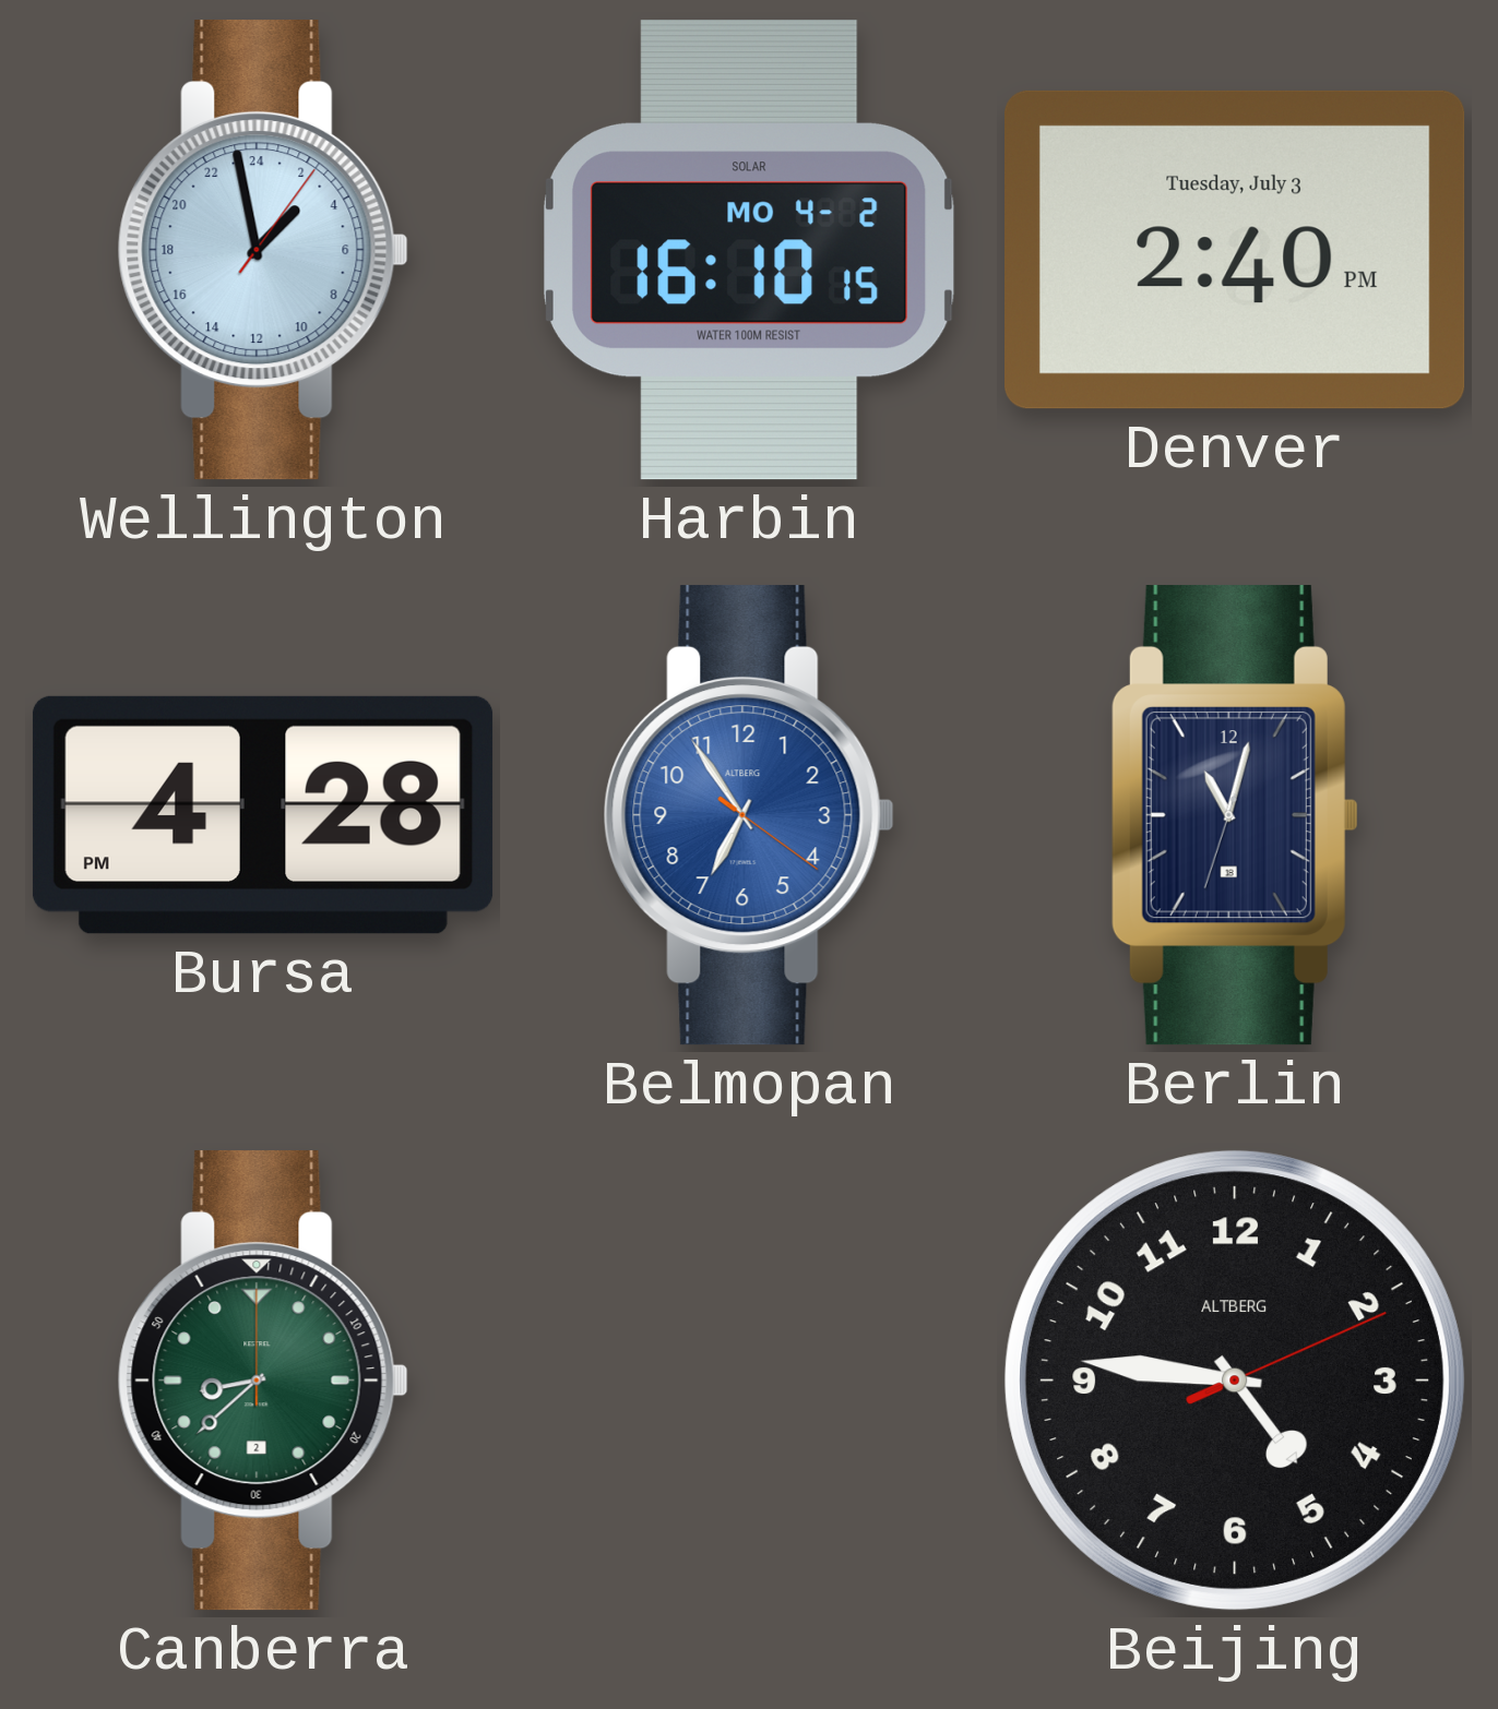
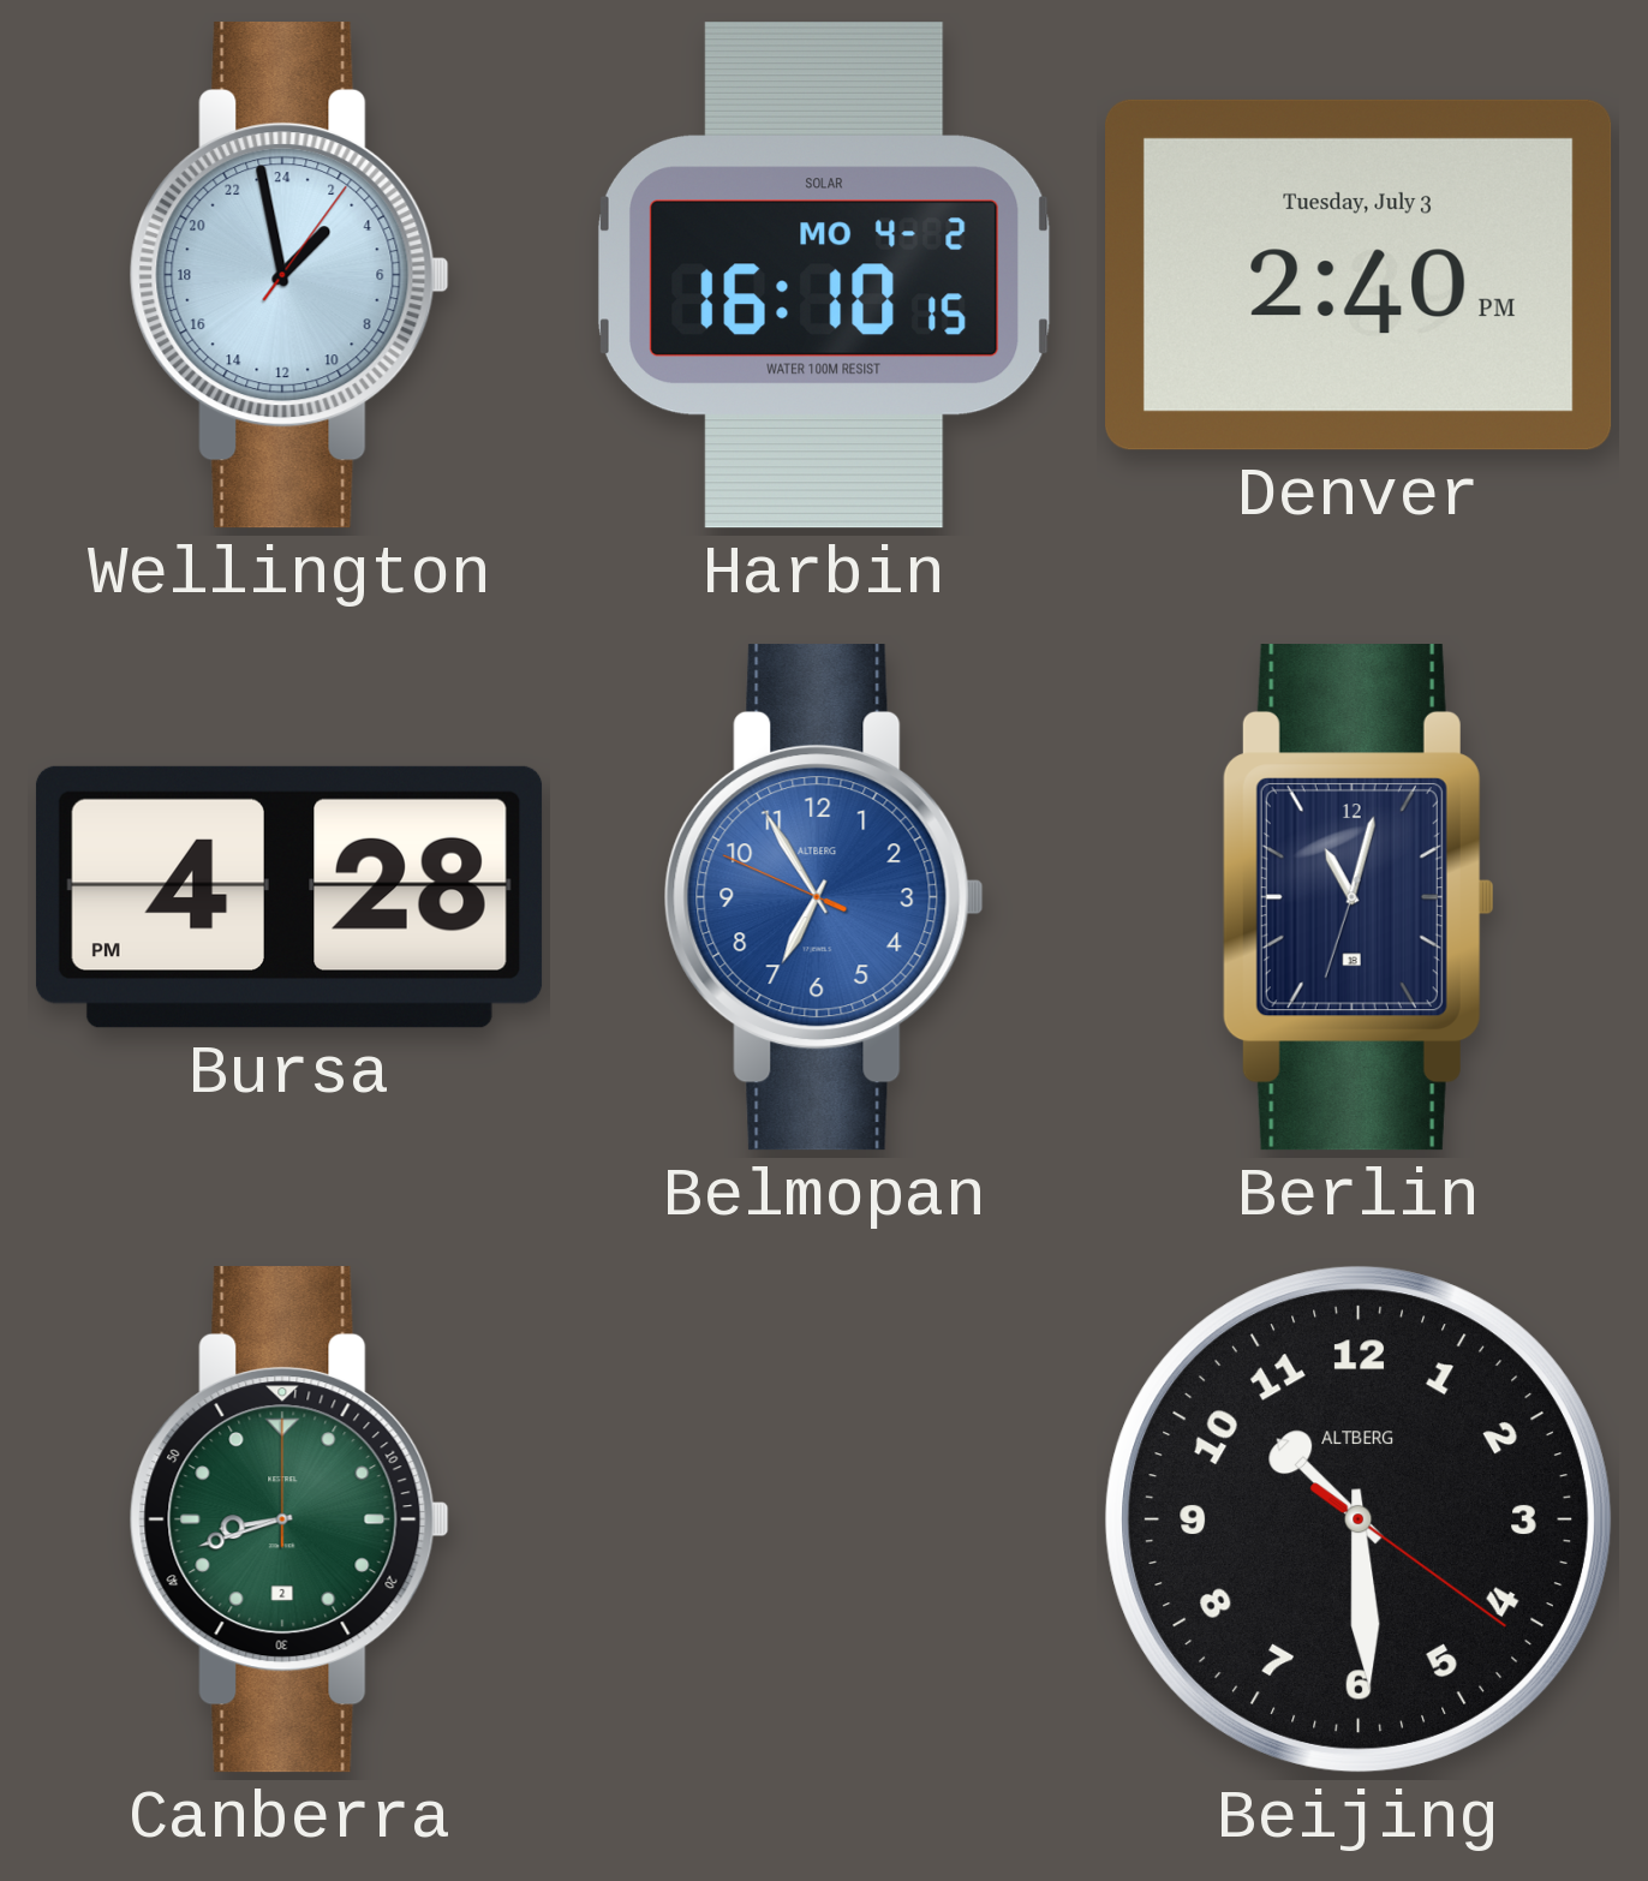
Belmopan: 6:54:21 -> 6:54:49
Canberra: 8:38 -> 8:42
Beijing: 4:46 -> 10:29
